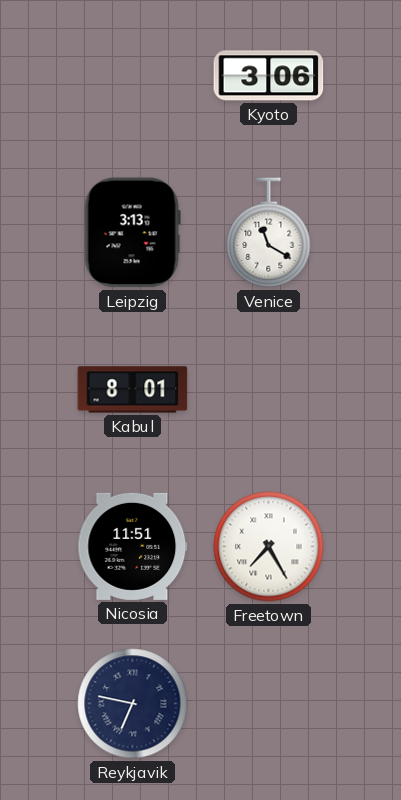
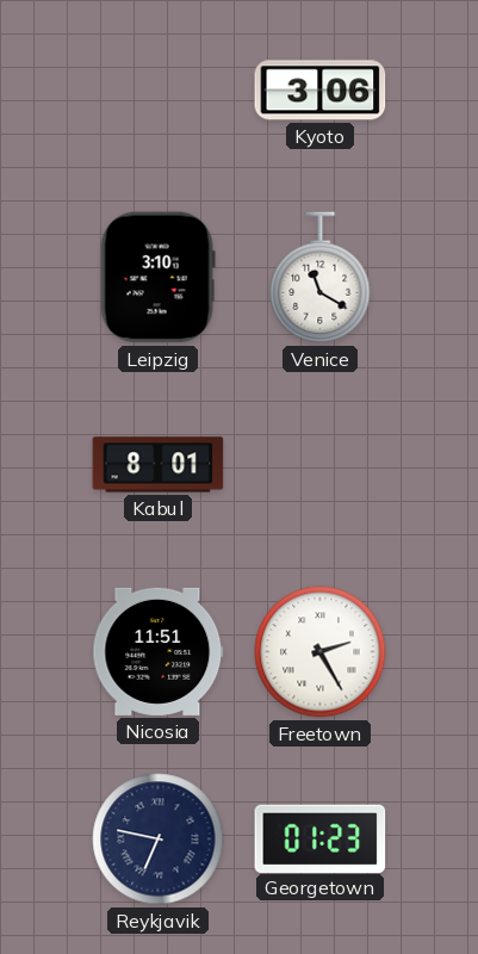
Leipzig: 3:13 -> 3:10
Freetown: 7:25 -> 2:25
Georgetown: none -> 01:23
